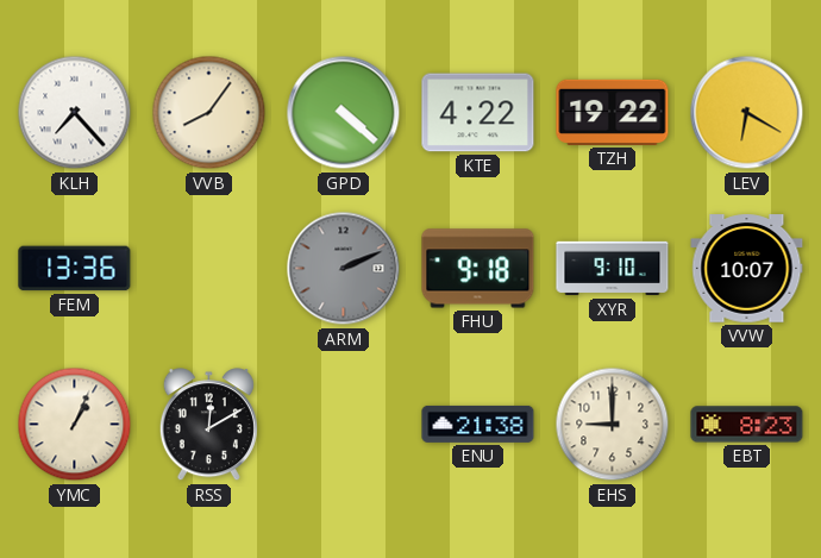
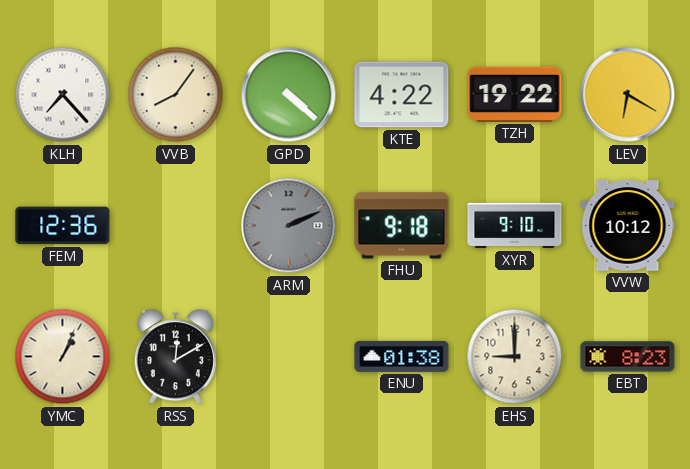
FEM: 13:36 -> 12:36
VVW: 10:07 -> 10:12
ENU: 21:38 -> 01:38
